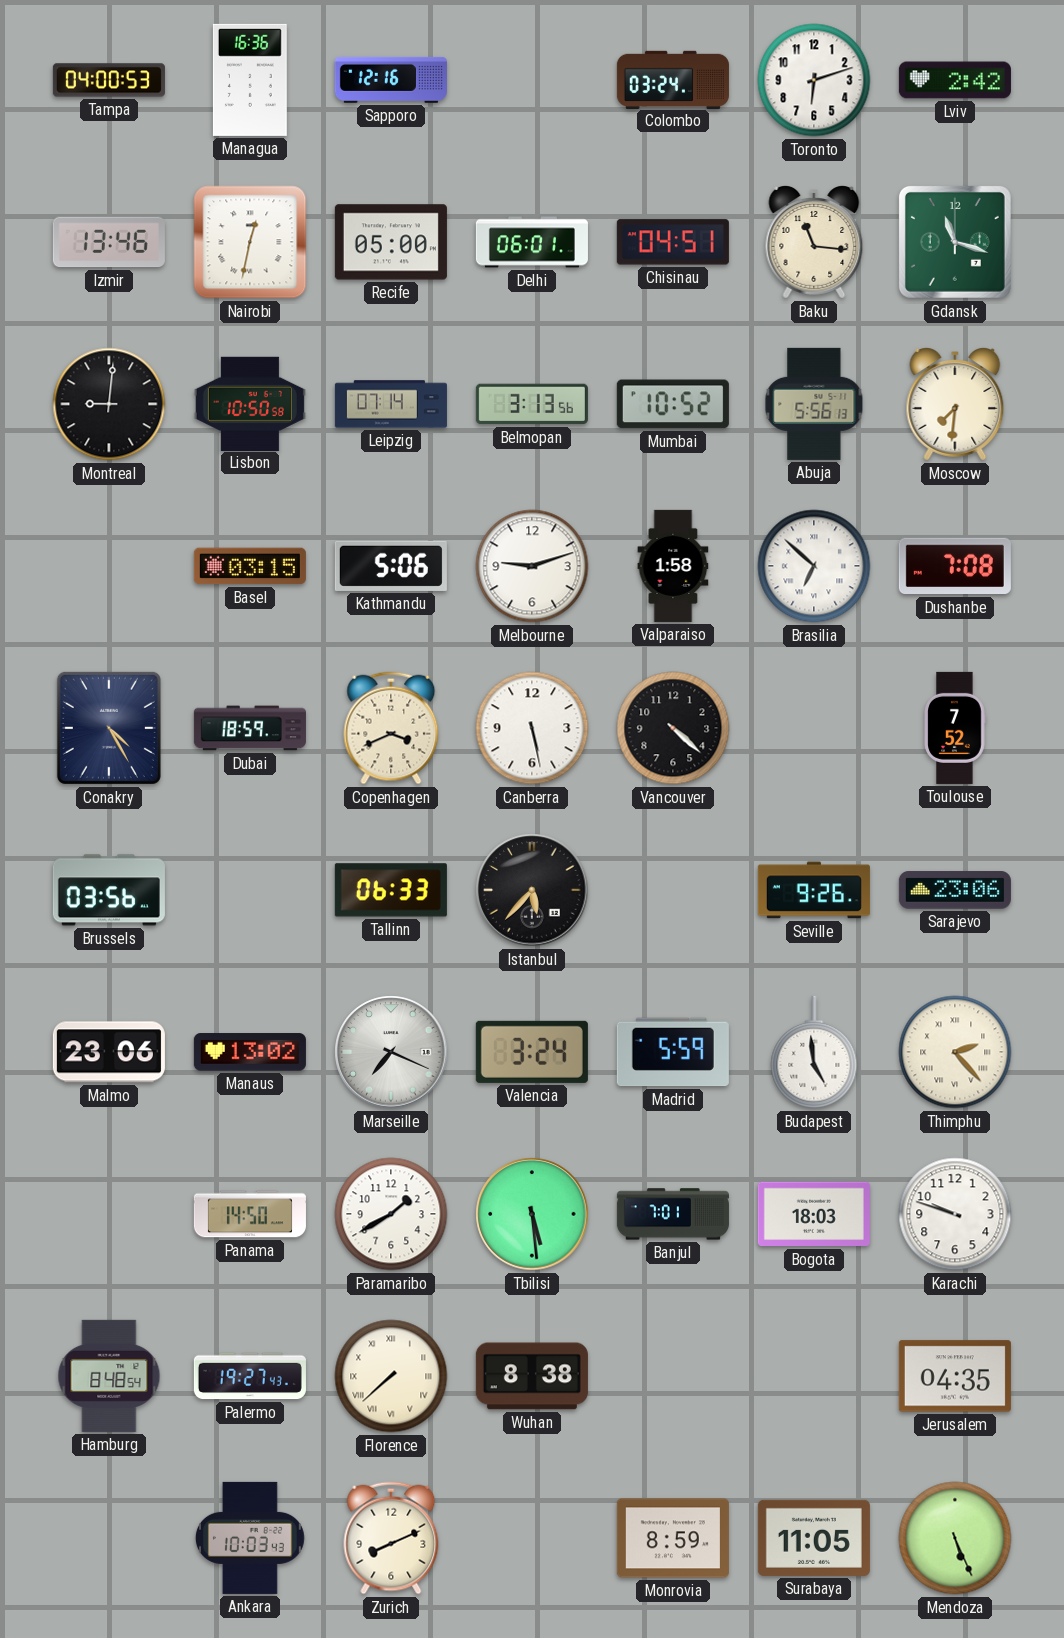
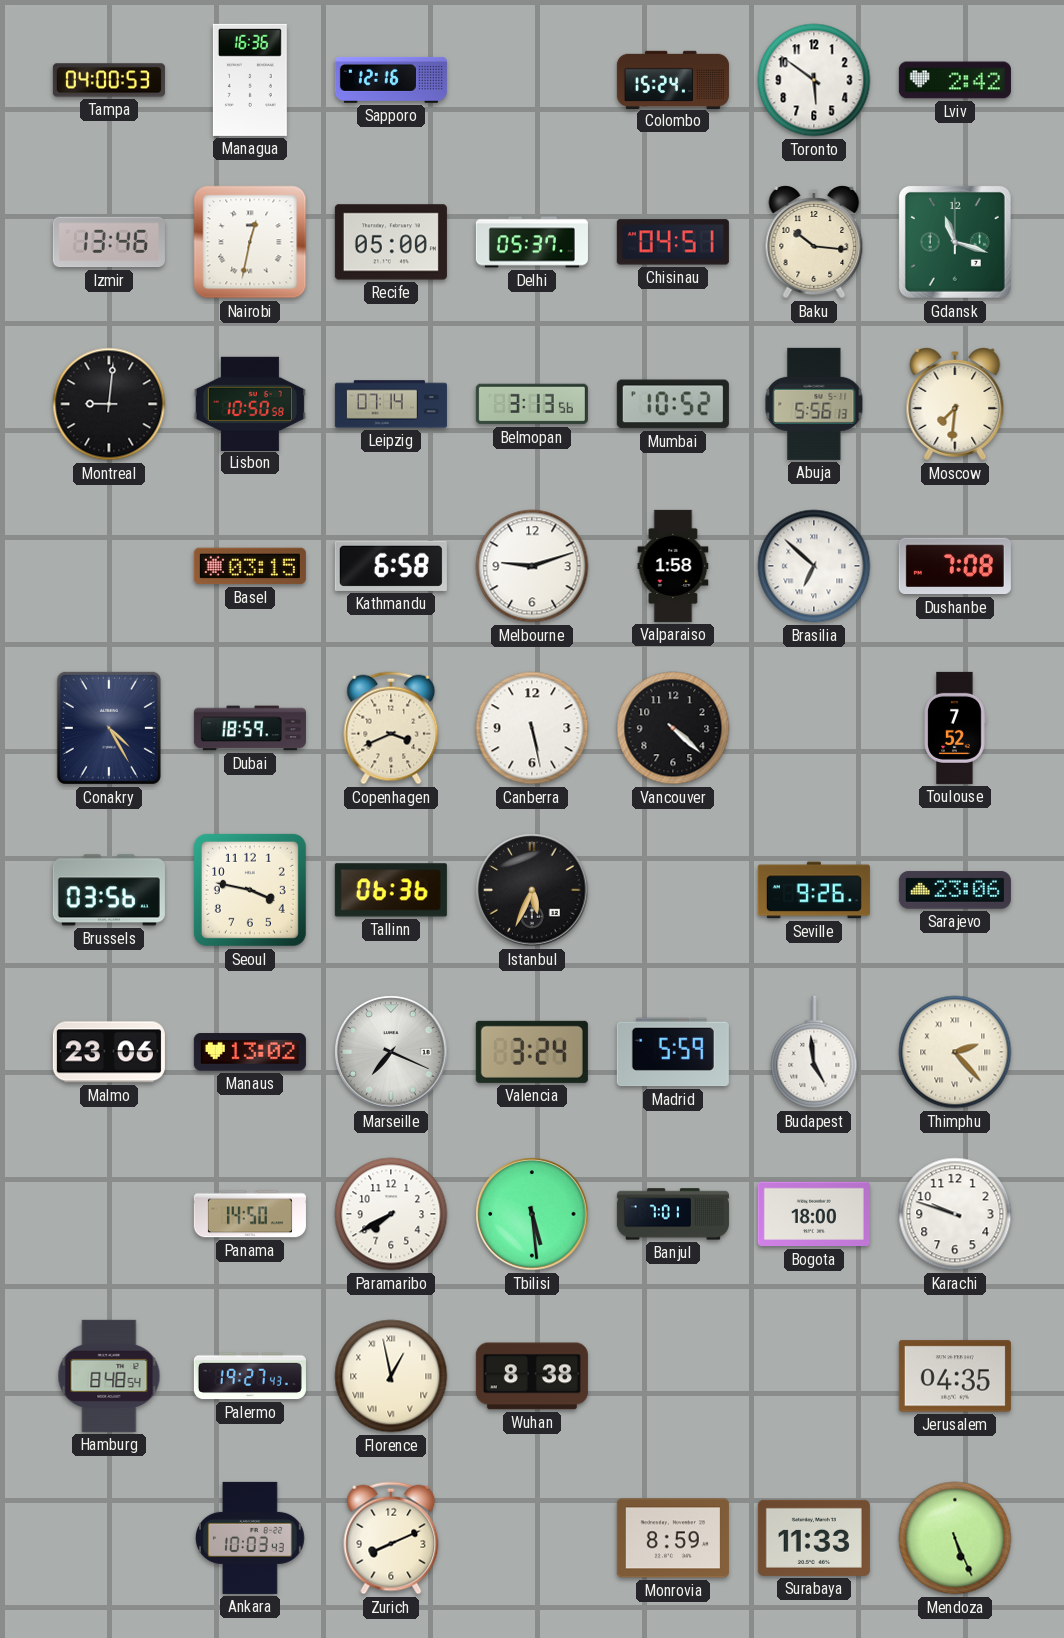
Colombo: 03:24 -> 15:24
Toronto: 6:12 -> 5:51
Delhi: 06:01 -> 05:37
Baku: 11:16 -> 10:16
Kathmandu: 5:06 -> 6:58
Seoul: none -> 3:47
Tallinn: 06:33 -> 06:36
Istanbul: 5:37 -> 5:34
Paramaribo: 1:40 -> 7:40
Bogota: 18:03 -> 18:00
Florence: 7:38 -> 12:58
Surabaya: 11:05 -> 11:33
